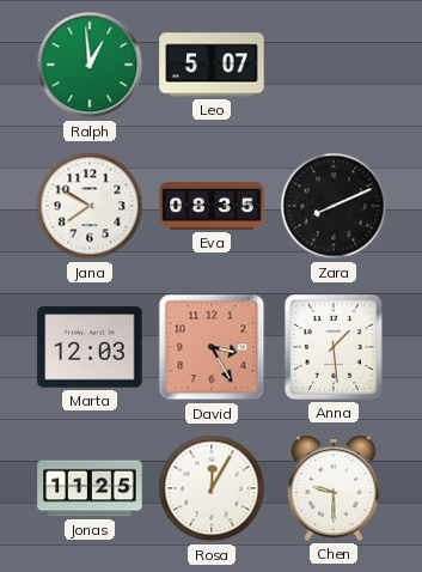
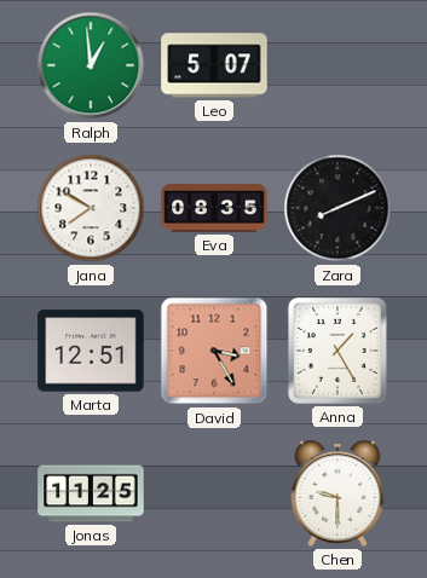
Marta: 12:03 -> 12:51
Anna: 1:29 -> 1:25
Rosa: 12:05 -> none
